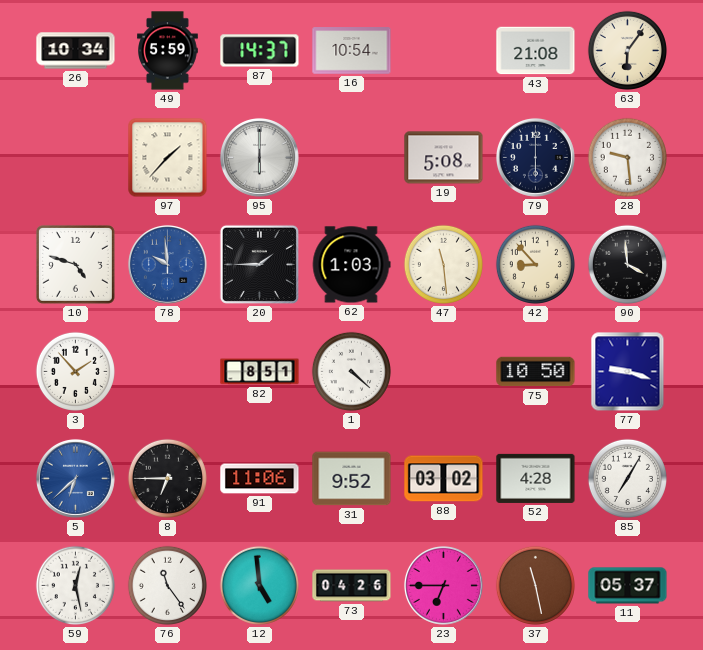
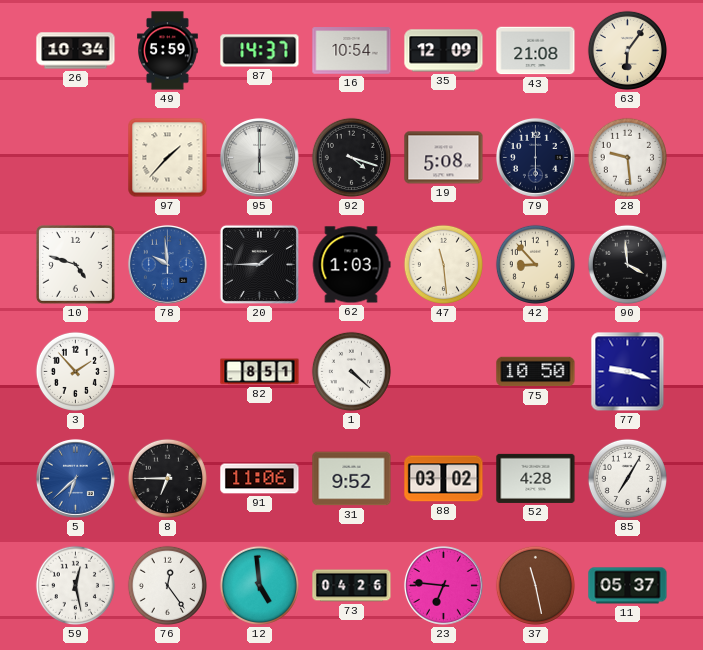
35: none -> 12:09
92: none -> 4:18
76: 11:24 -> 12:24
23: 6:45 -> 6:46
